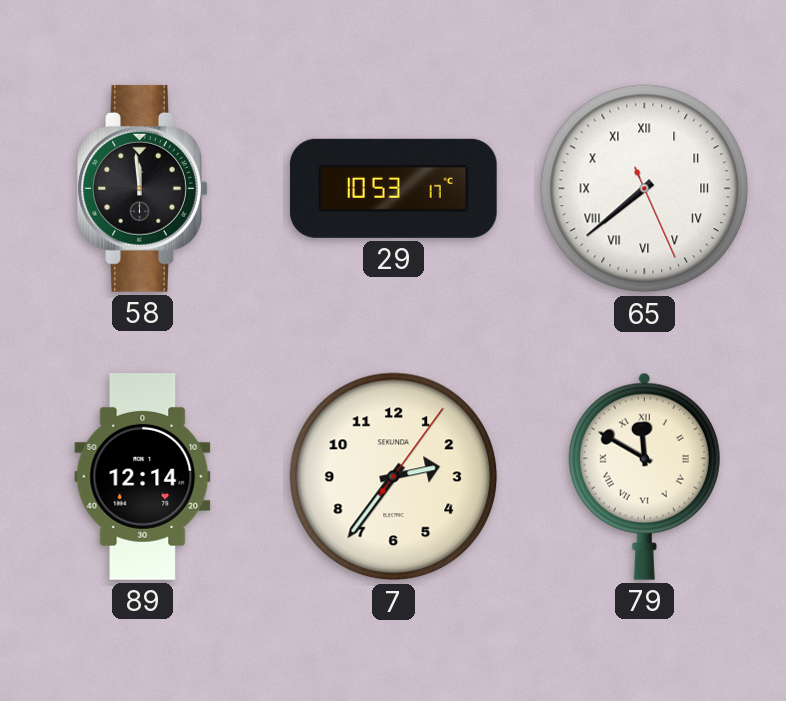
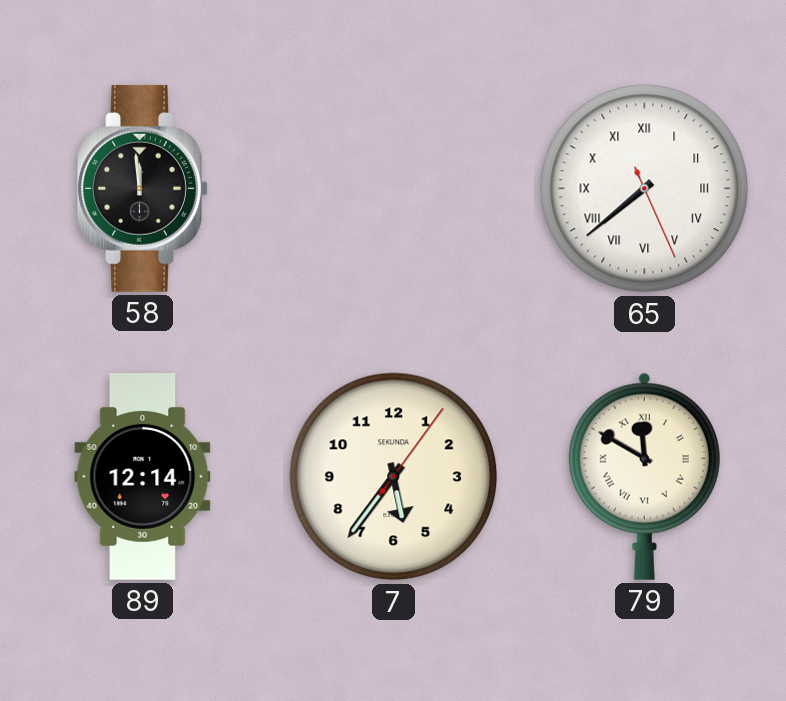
29: 10:53 -> none
7: 2:36 -> 5:36
